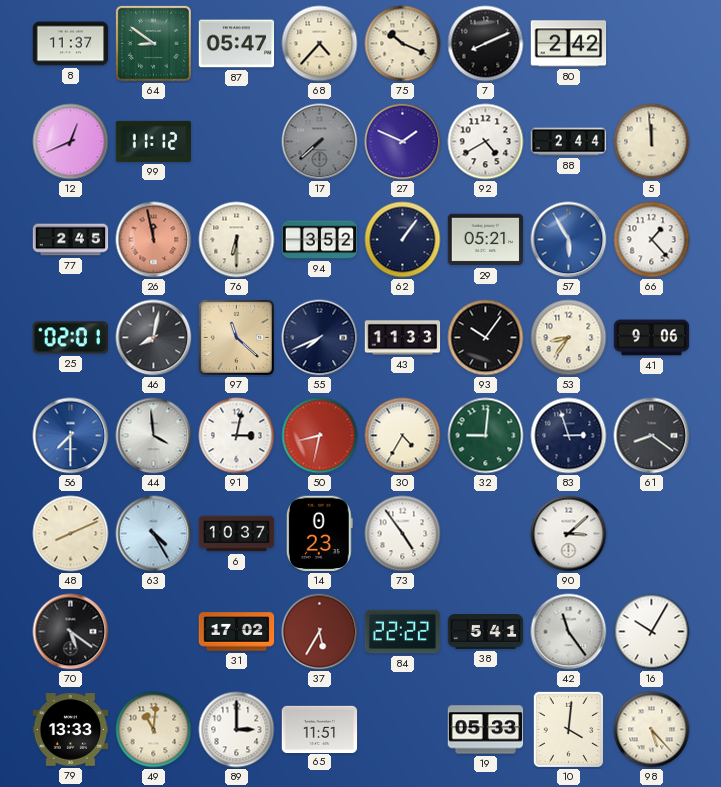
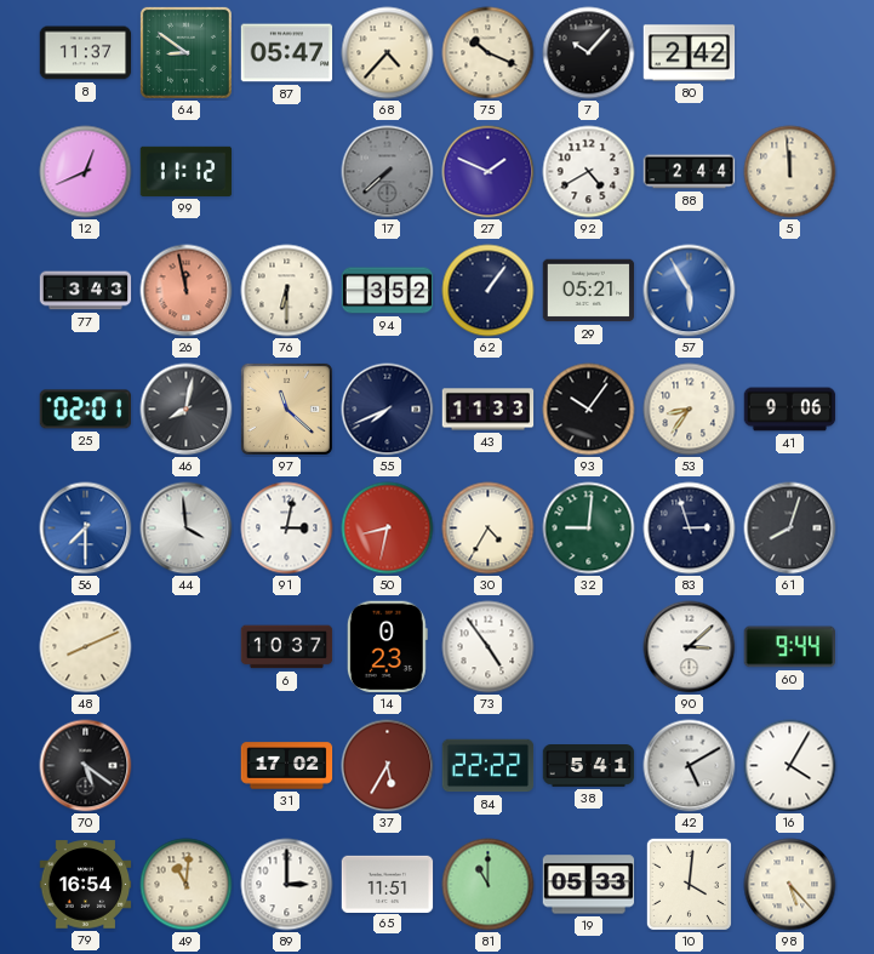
7: 8:11 -> 10:07
77: 2:45 -> 3:43
66: 1:23 -> none
61: 8:21 -> 8:03
63: 4:25 -> none
60: none -> 9:44
42: 11:24 -> 5:10
16: 10:05 -> 4:05
79: 13:33 -> 16:54
81: none -> 11:00
